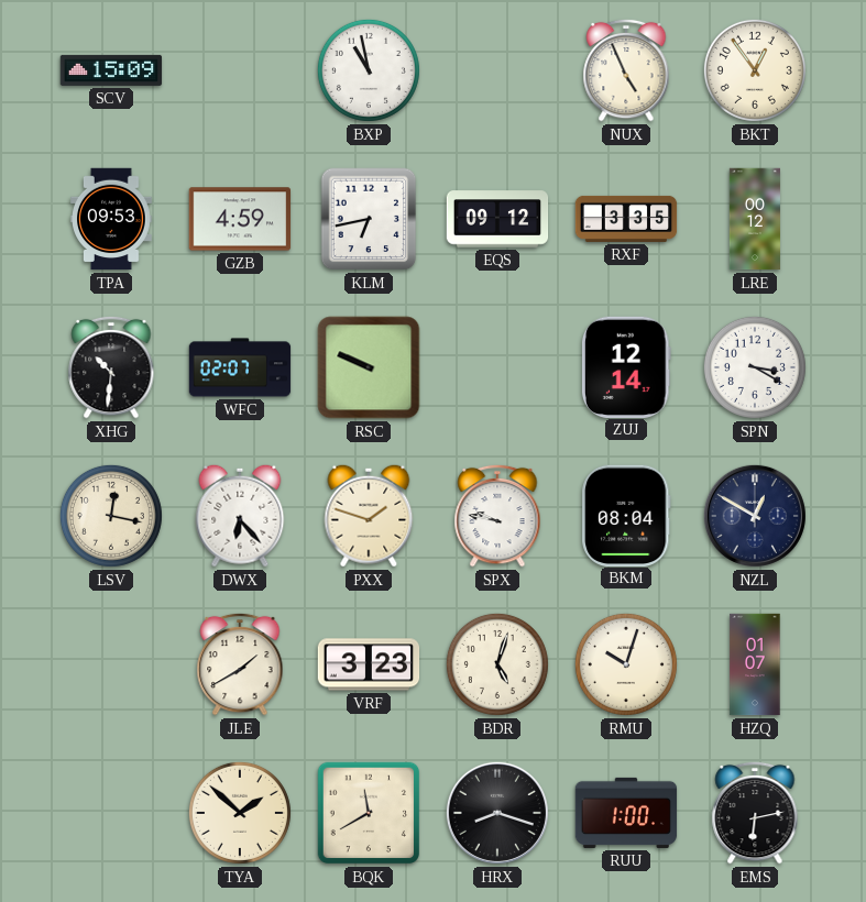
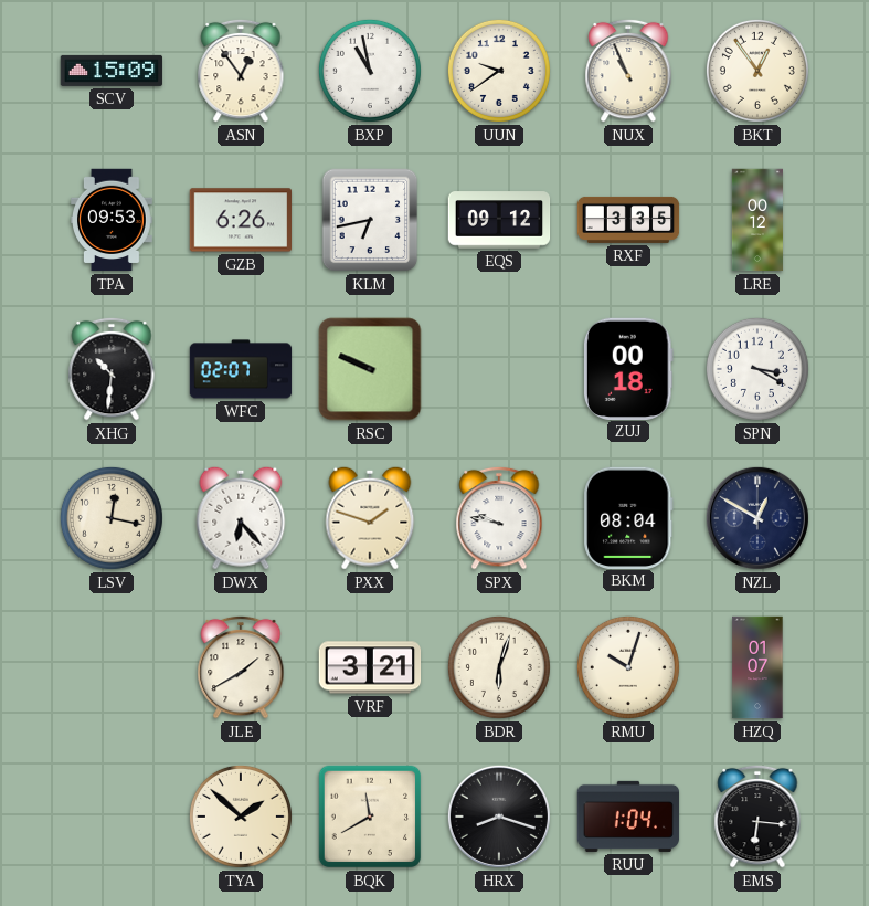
ASN: none -> 12:54
UUN: none -> 9:39
NUX: 4:56 -> 10:56
GZB: 4:59 -> 6:26
ZUJ: 12:14 -> 00:18
VRF: 3:23 -> 3:21
BDR: 5:03 -> 6:03
RUU: 1:00 -> 1:04
EMS: 6:13 -> 6:16
